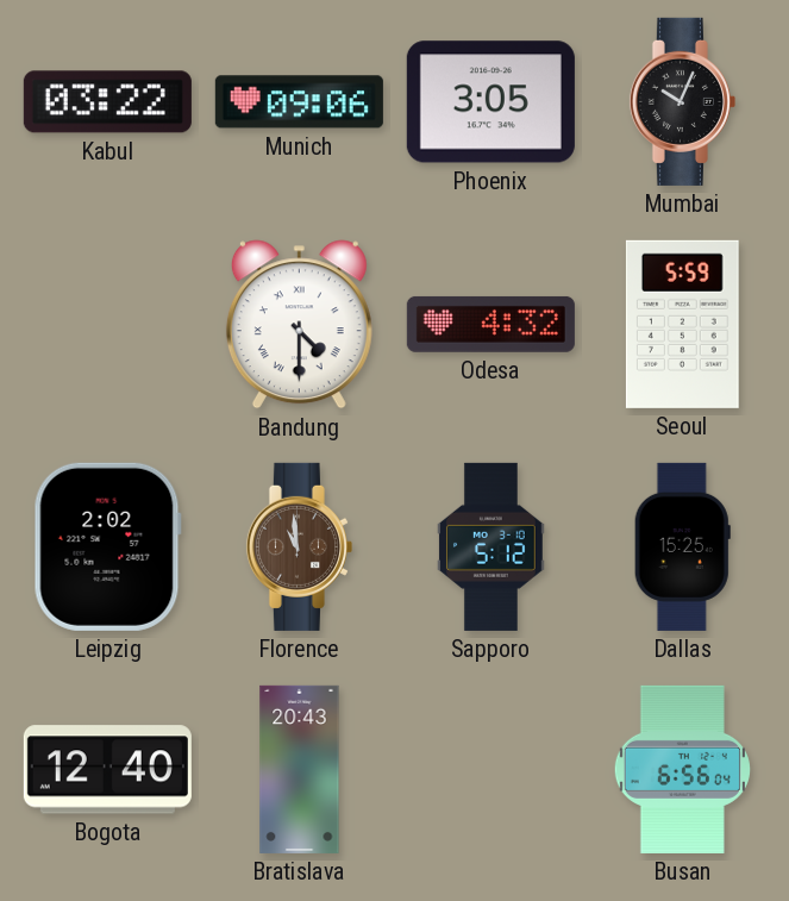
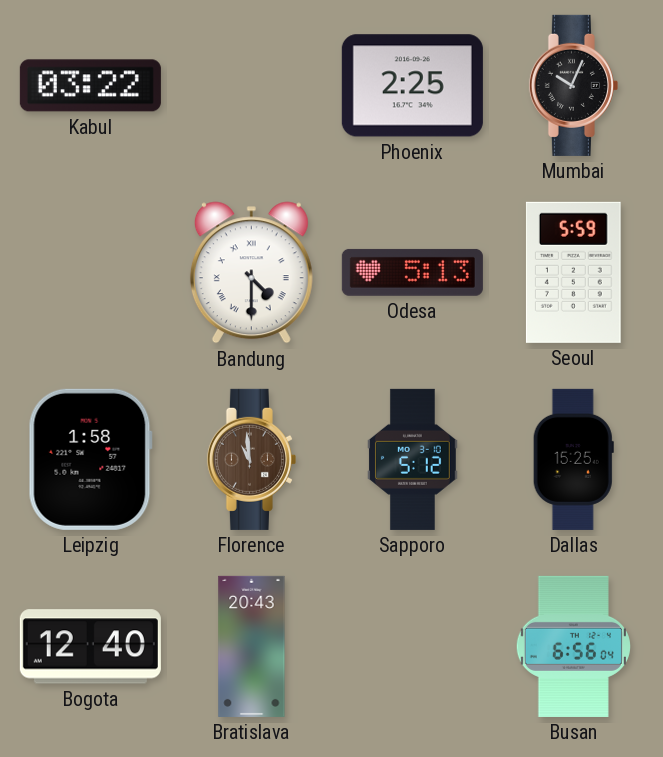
Munich: 09:06 -> none
Phoenix: 3:05 -> 2:25
Odesa: 4:32 -> 5:13
Leipzig: 2:02 -> 1:58
